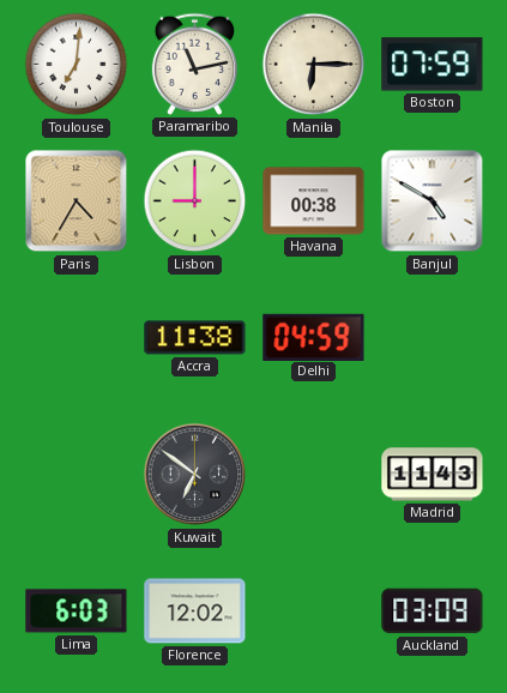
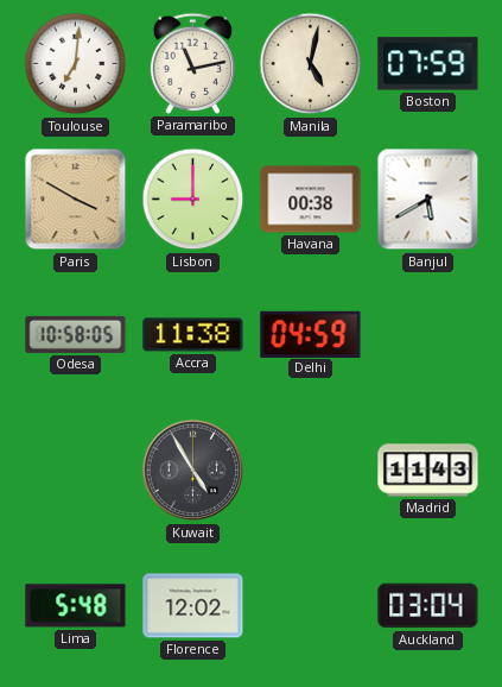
Manila: 6:15 -> 5:02
Paris: 4:35 -> 3:50
Banjul: 4:50 -> 5:40
Odesa: none -> 10:58
Kuwait: 6:51 -> 4:55
Lima: 6:03 -> 5:48
Auckland: 03:09 -> 03:04
